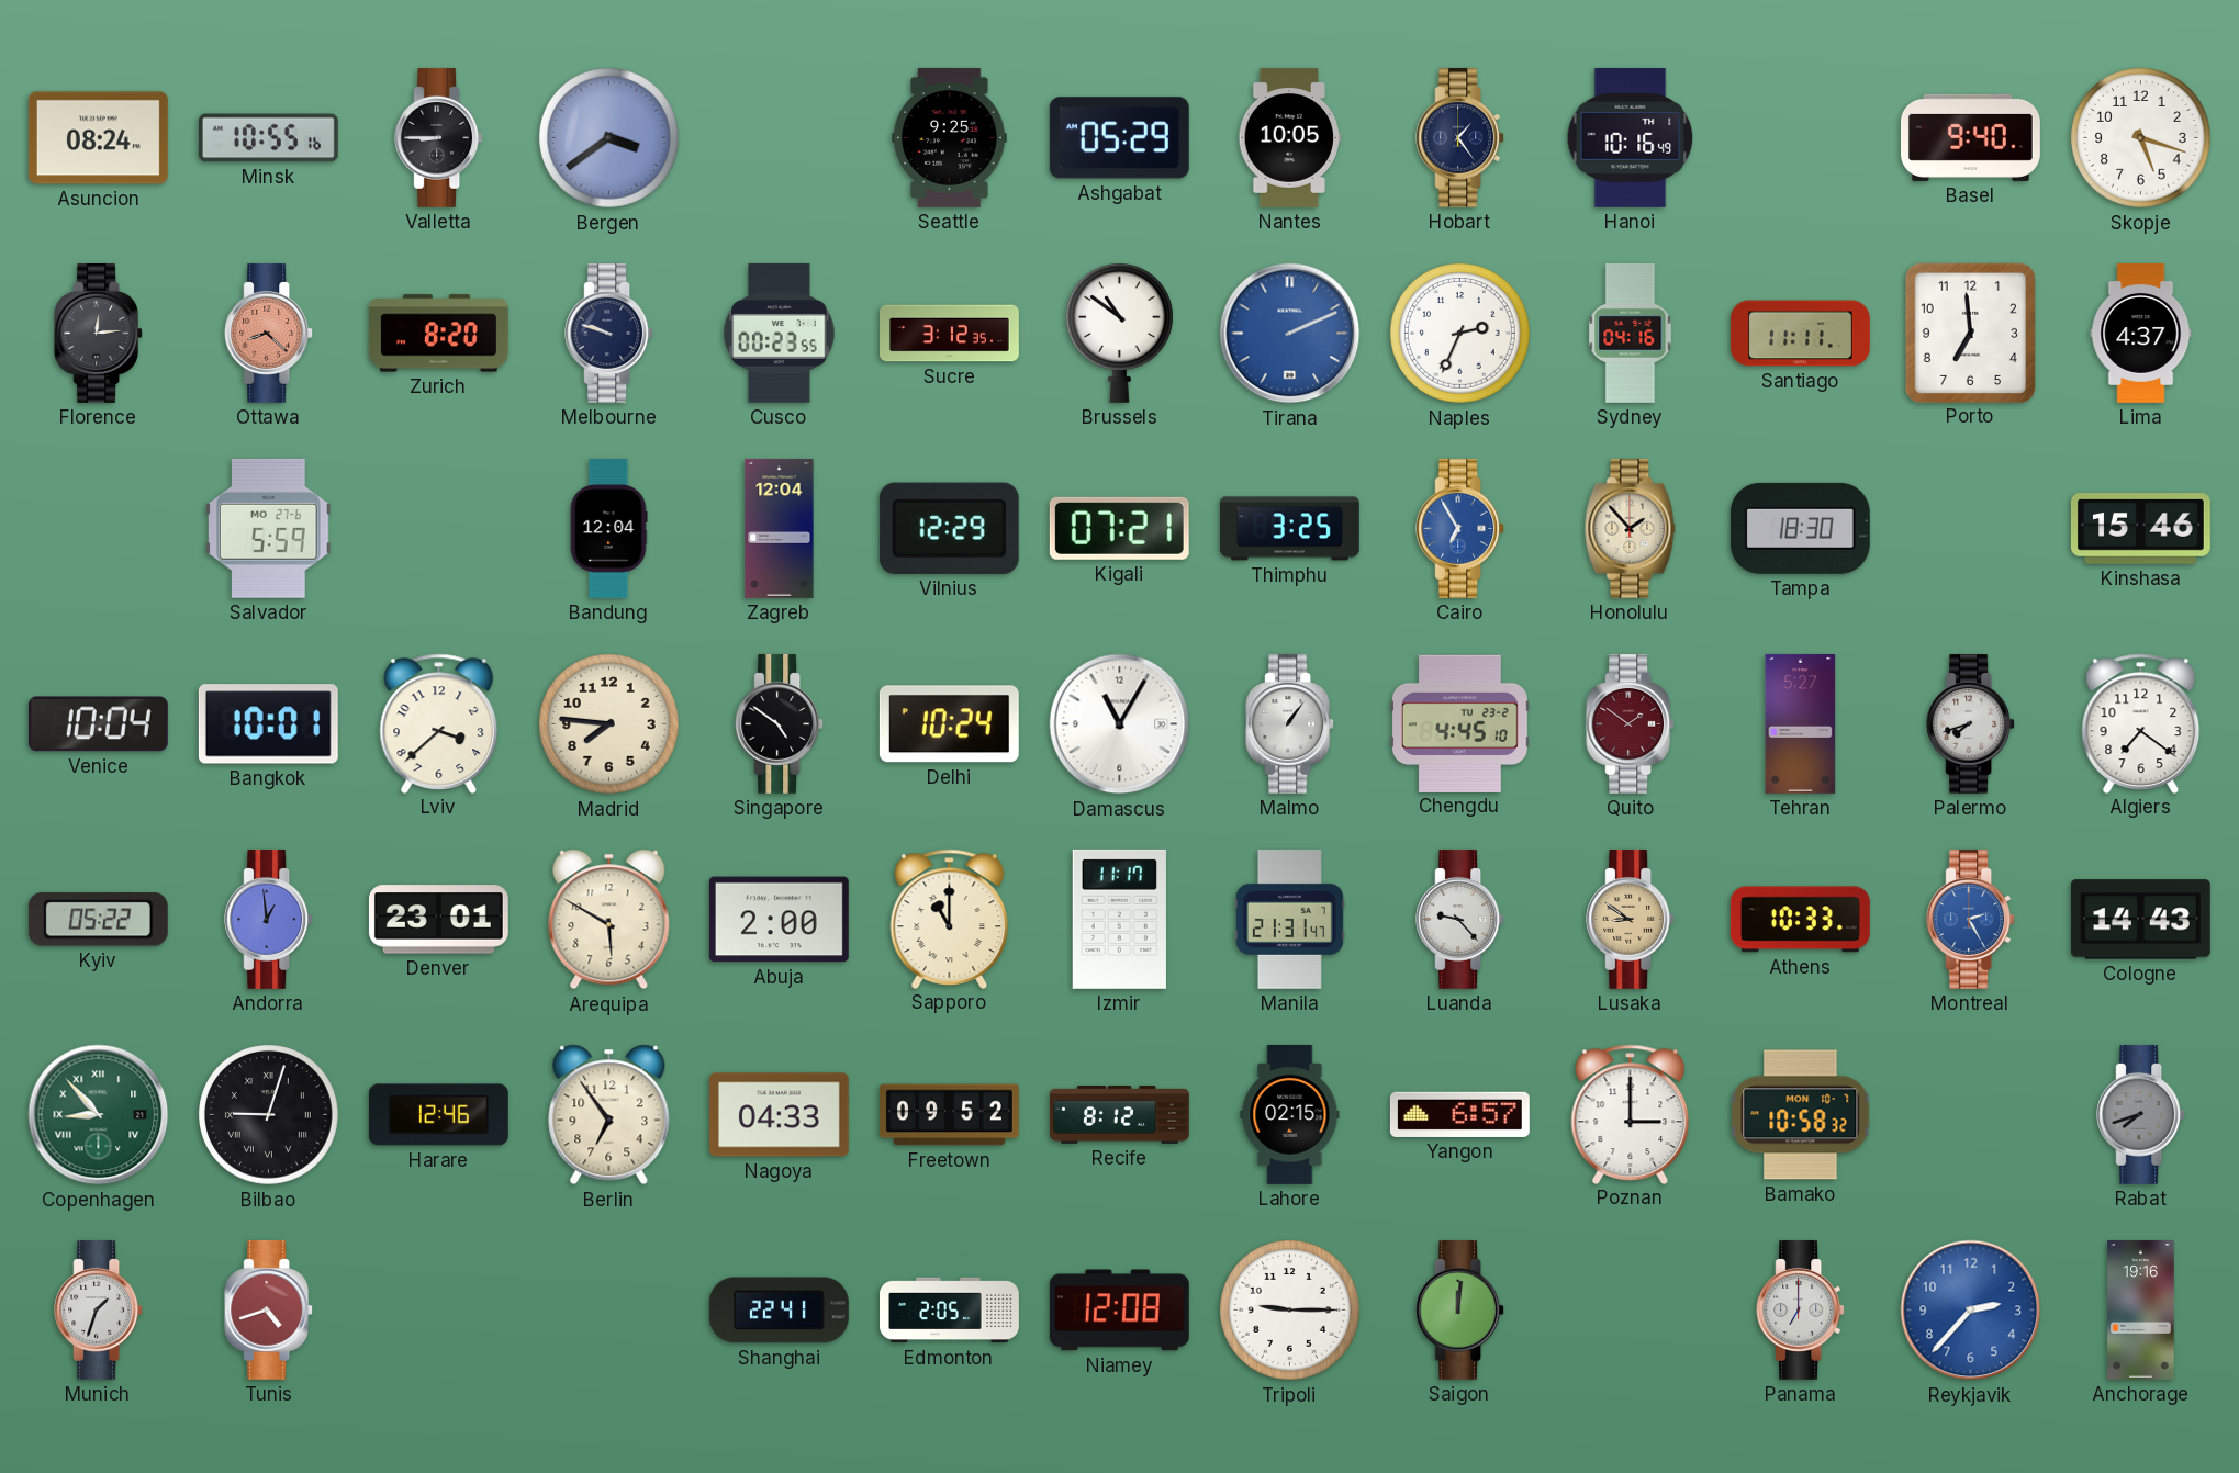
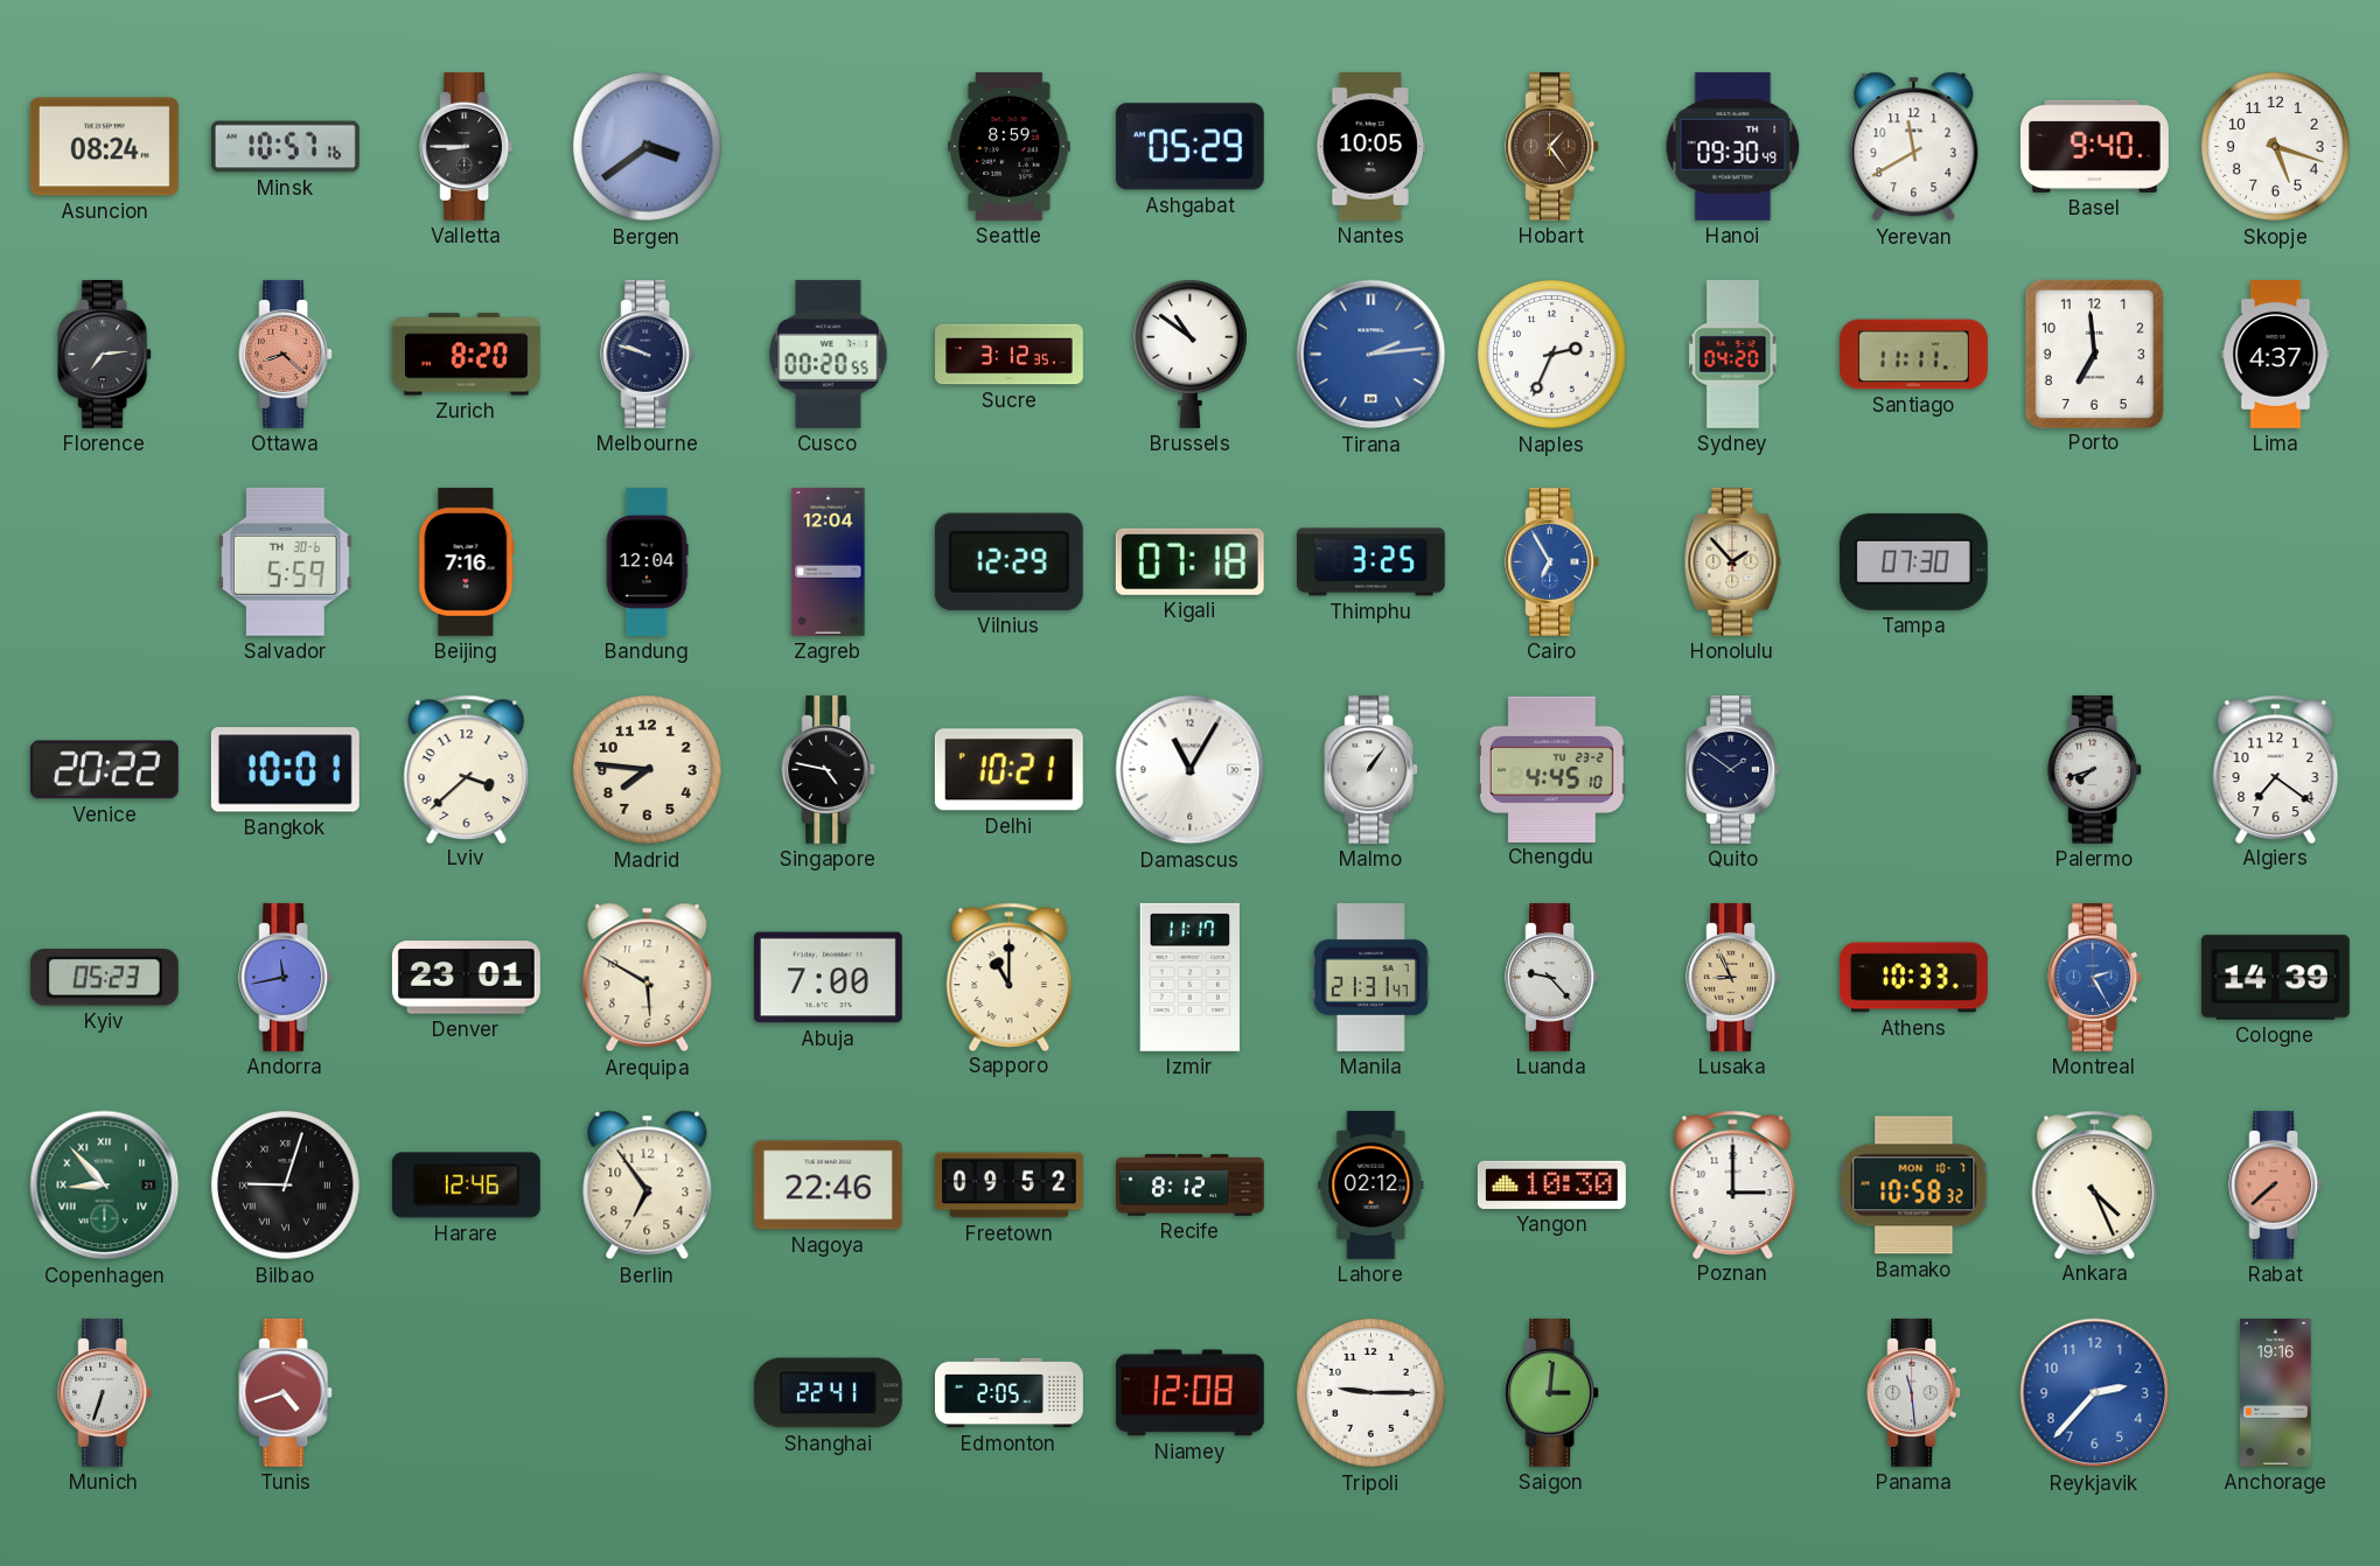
Minsk: 10:55 -> 10:57
Seattle: 9:25 -> 8:59
Hobart dial: navy -> brown
Hanoi: 10:16 -> 09:30
Yerevan: none -> 11:40
Florence: 12:14 -> 7:14
Cusco: 00:23 -> 00:20
Tirana: 2:11 -> 2:14
Sydney: 04:16 -> 04:20
Salvador date: MO 27-6 -> TH 30-6
Beijing: none -> 7:16
Kigali: 07:21 -> 07:18
Tampa: 18:30 -> 07:30
Kinshasa: 15:46 -> none
Venice: 10:04 -> 20:22
Singapore: 4:51 -> 4:47
Delhi: 10:24 -> 10:21
Quito dial: burgundy -> navy
Tehran: 5:27 -> none
Kyiv: 05:22 -> 05:23
Andorra: 12:59 -> 11:43
Abuja: 2:00 -> 7:00
Lusaka: 8:51 -> 8:56
Cologne: 14:43 -> 14:39
Nagoya: 04:33 -> 22:46
Lahore: 02:15 -> 02:12
Yangon: 6:57 -> 10:30
Ankara: none -> 4:26
Rabat: 7:42 -> 7:38
Rabat dial: grey -> salmon
Munich: 1:33 -> 6:33
Saigon: 12:01 -> 3:01
Panama: 7:00 -> 11:29
